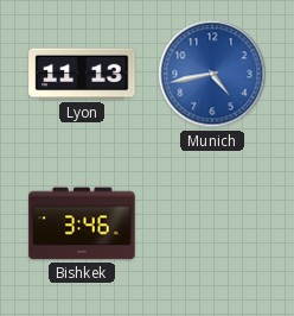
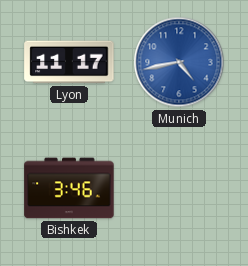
Lyon: 11:13 -> 11:17
